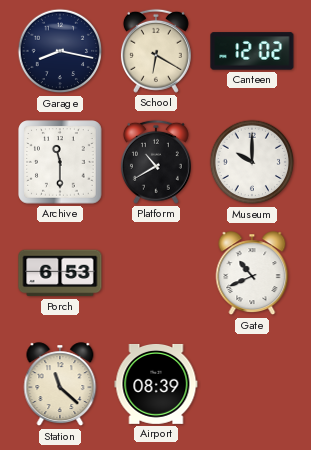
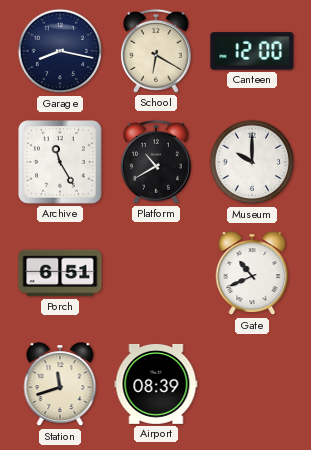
Canteen: 12:02 -> 12:00
Archive: 11:30 -> 11:25
Porch: 6:53 -> 6:51
Station: 11:22 -> 11:42
